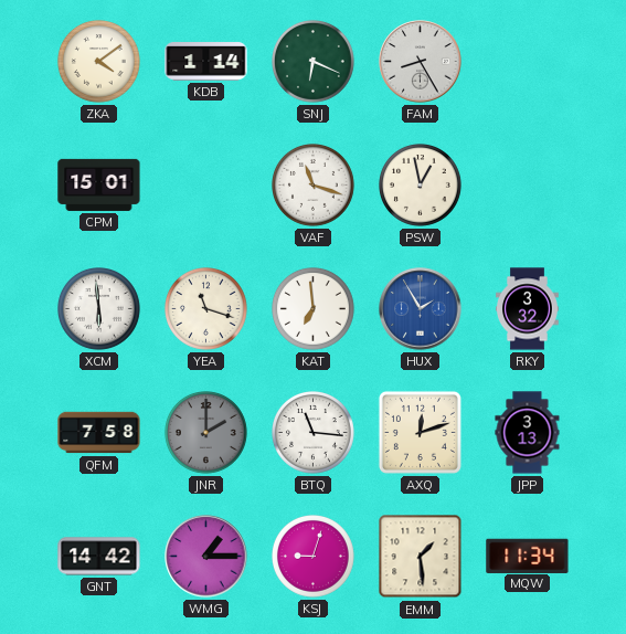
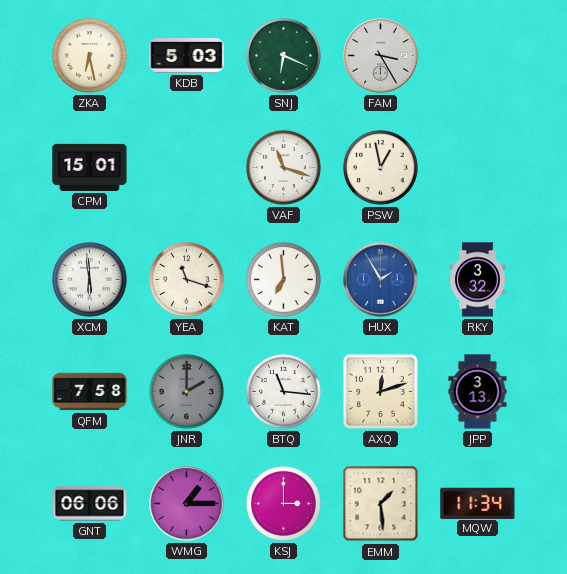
ZKA: 4:09 -> 6:28
KDB: 1:14 -> 5:03
FAM: 8:25 -> 3:25
GNT: 14:42 -> 06:06
KSJ: 9:03 -> 3:00
